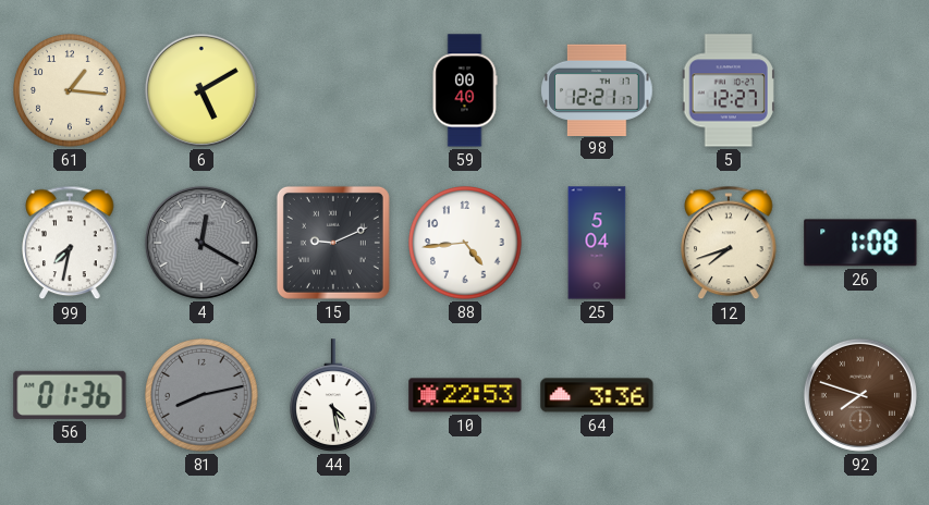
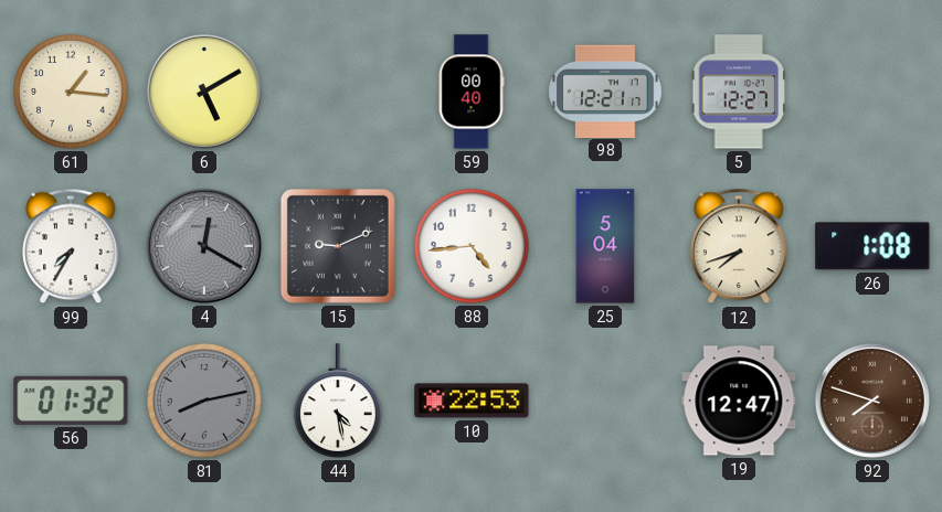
99: 7:32 -> 7:35
56: 01:36 -> 01:32
64: 3:36 -> none
19: none -> 12:47
